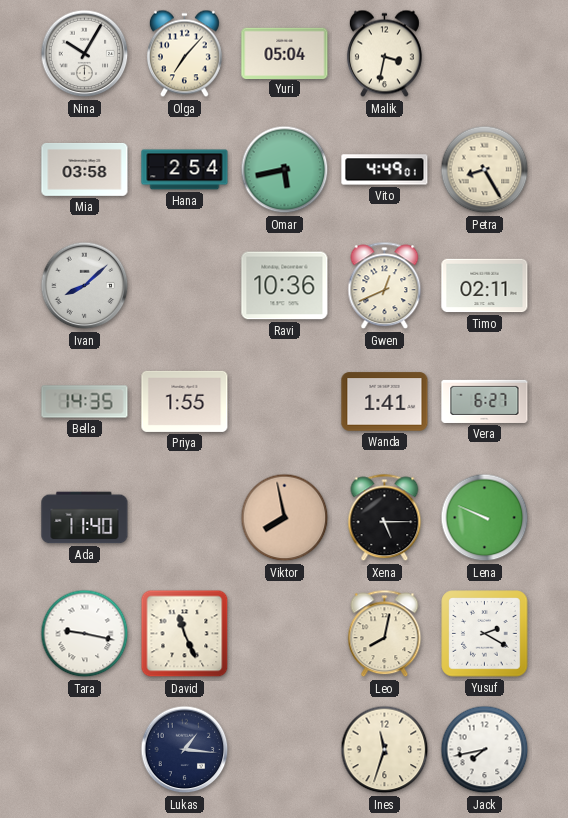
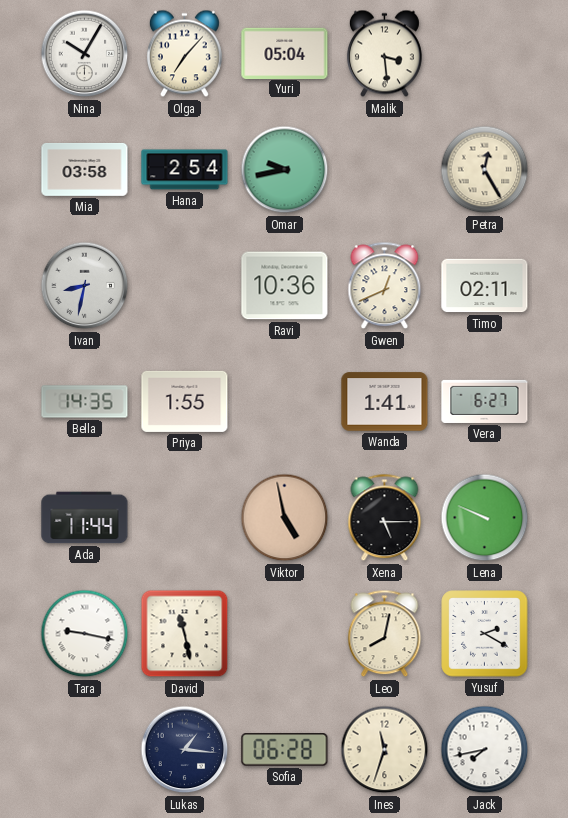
Malik: 3:32 -> 3:29
Omar: 5:43 -> 9:43
Vito: 4:49 -> none
Petra: 8:25 -> 12:25
Ivan: 8:08 -> 8:32
Ada: 11:40 -> 11:44
Viktor: 7:58 -> 4:58
David: 11:26 -> 11:28
Sofia: none -> 06:28
